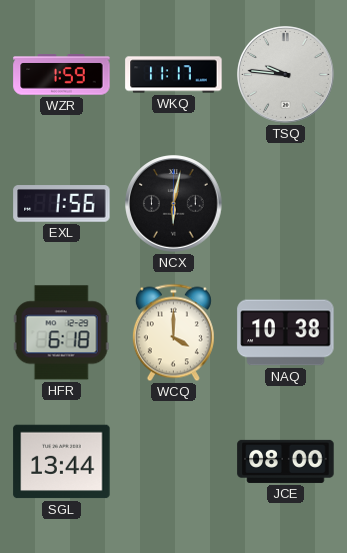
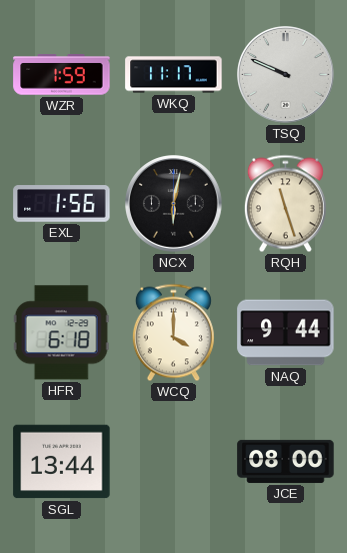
TSQ: 9:46 -> 9:49
RQH: none -> 11:27
NAQ: 10:38 -> 9:44
